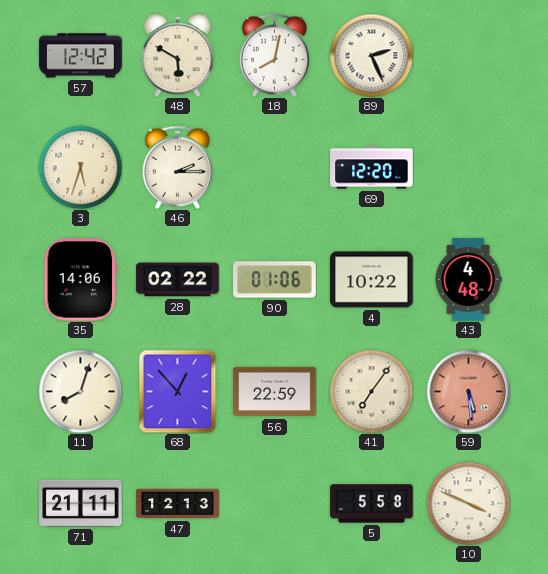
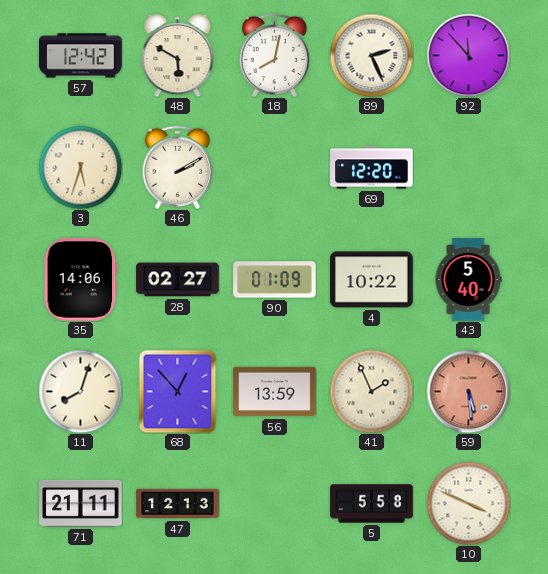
92: none -> 11:53
46: 2:15 -> 2:10
28: 02:22 -> 02:27
90: 01:06 -> 01:09
43: 4:48 -> 5:40
56: 22:59 -> 13:59
41: 7:06 -> 1:56
